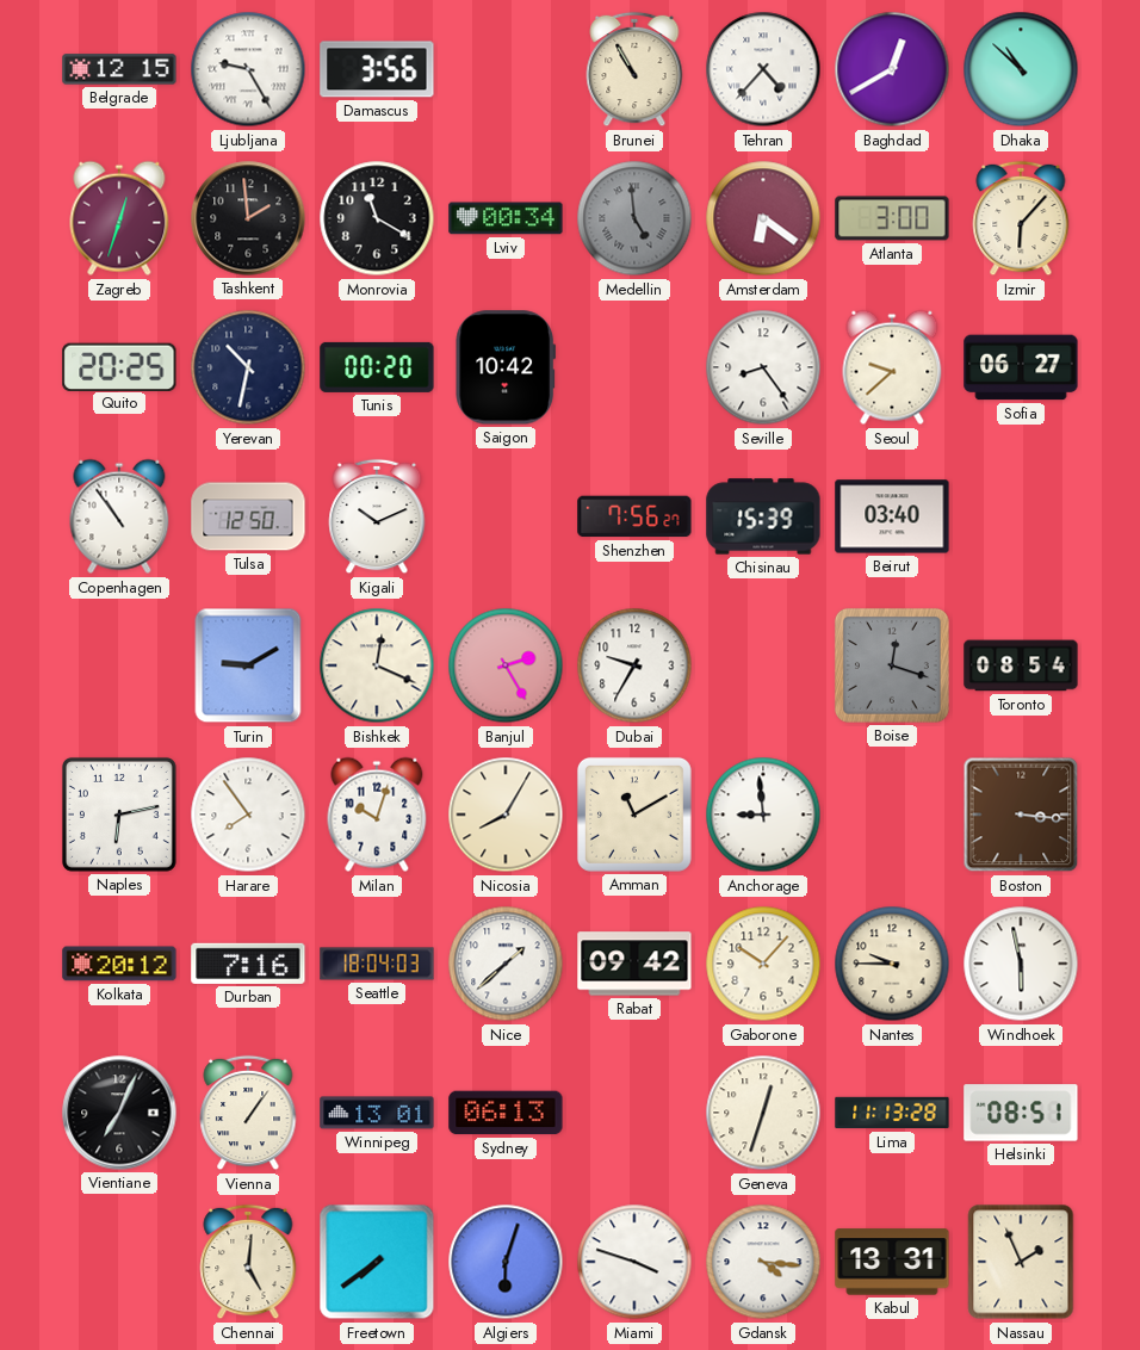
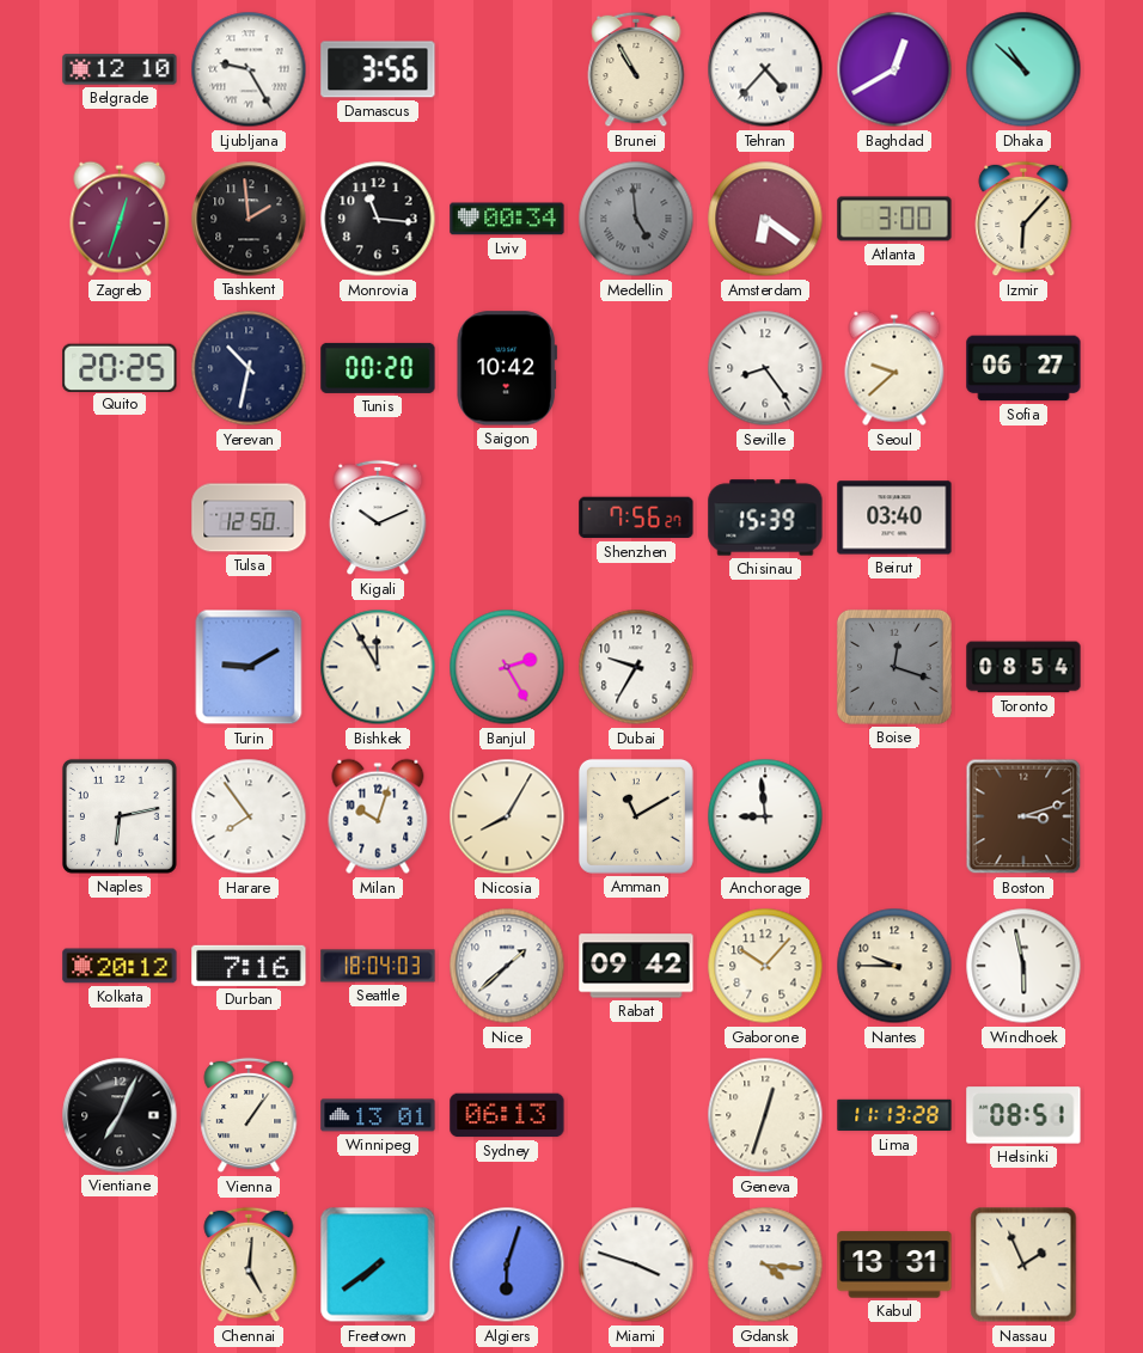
Belgrade: 12:15 -> 12:10
Monrovia: 11:20 -> 11:16
Copenhagen: 10:54 -> none
Bishkek: 12:19 -> 11:55
Boston: 3:16 -> 3:12
